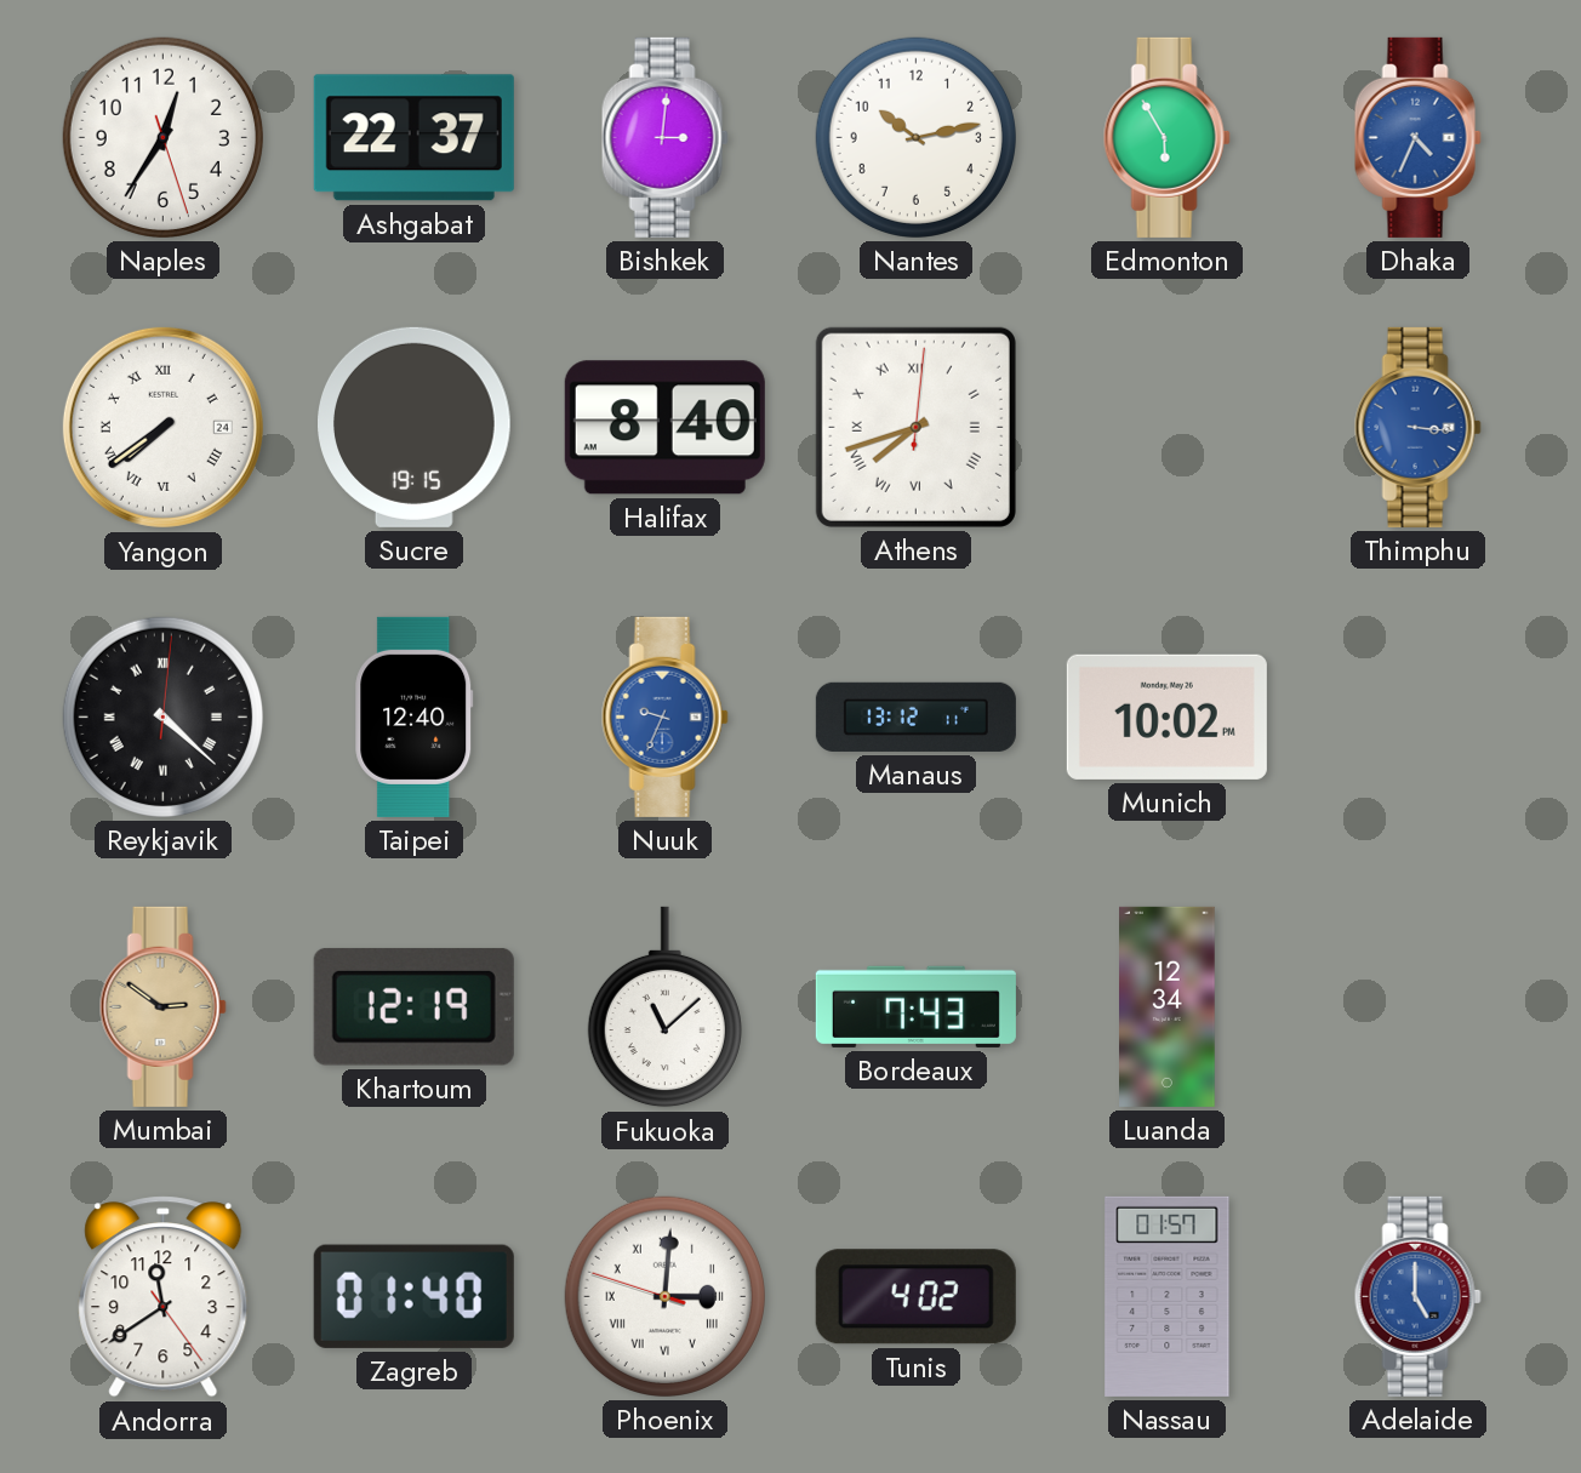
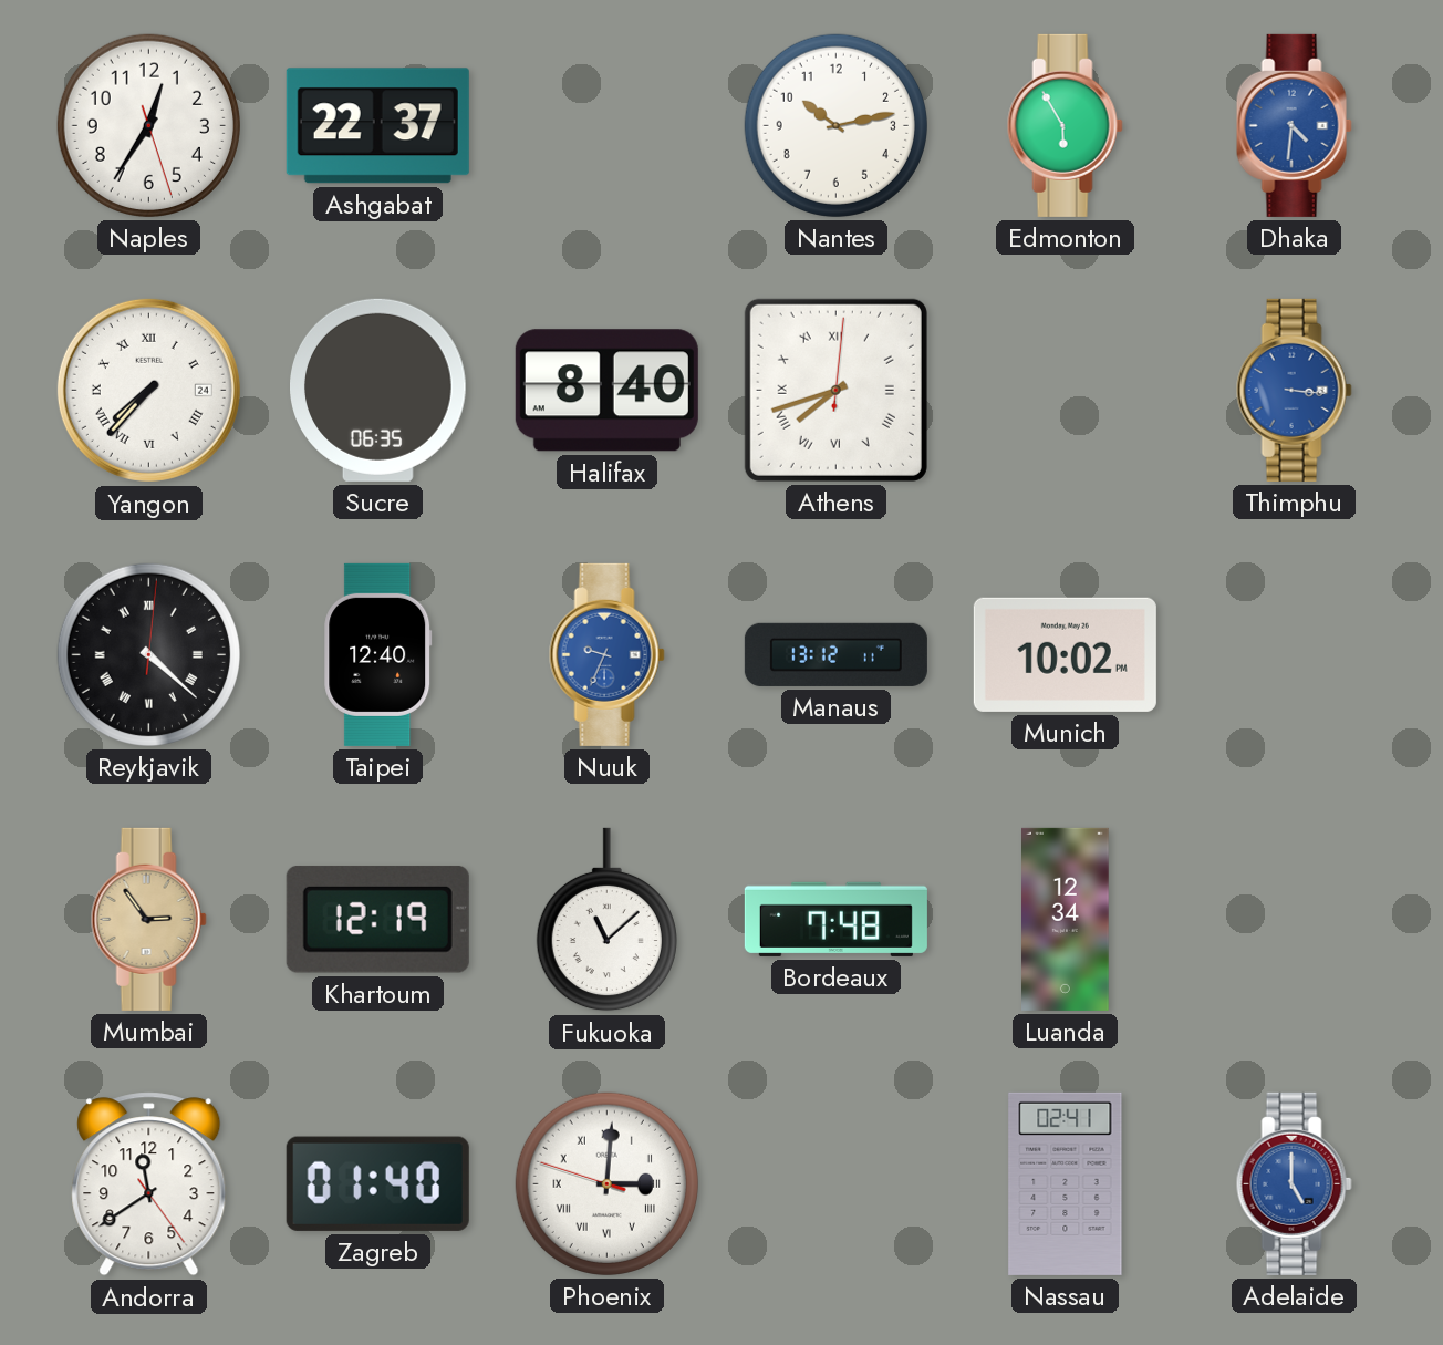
Bishkek: 3:01 -> none
Dhaka: 4:34 -> 4:31
Yangon: 7:39 -> 7:37
Sucre: 19:15 -> 06:35
Mumbai: 2:51 -> 2:54
Bordeaux: 7:43 -> 7:48
Tunis: 4:02 -> none
Nassau: 01:57 -> 02:41
